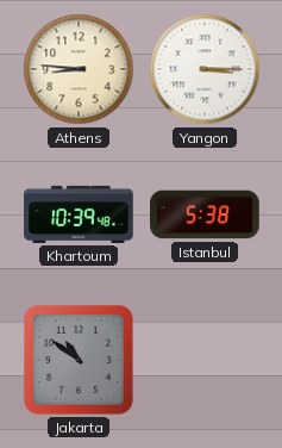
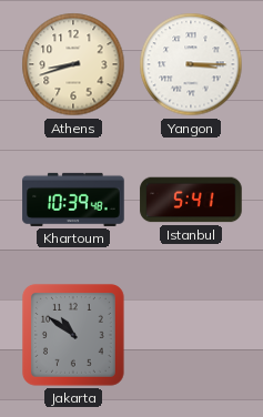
Athens: 8:46 -> 8:42
Istanbul: 5:38 -> 5:41
